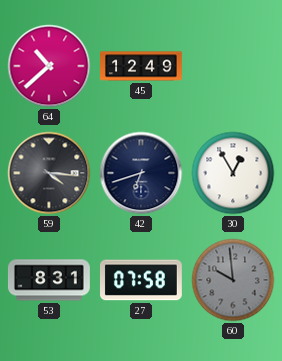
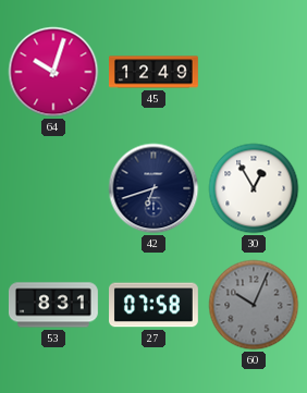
64: 10:38 -> 10:03
59: 4:16 -> none
60: 9:59 -> 10:04
